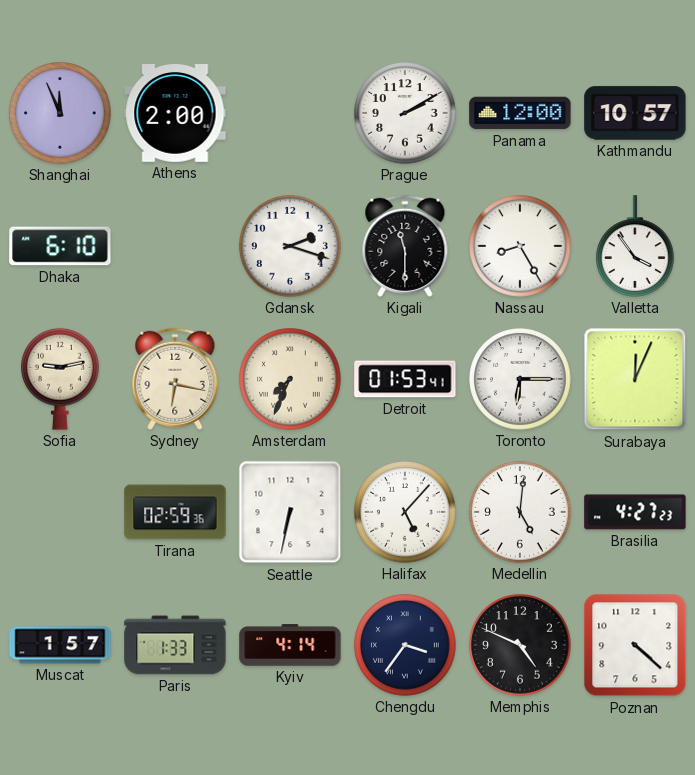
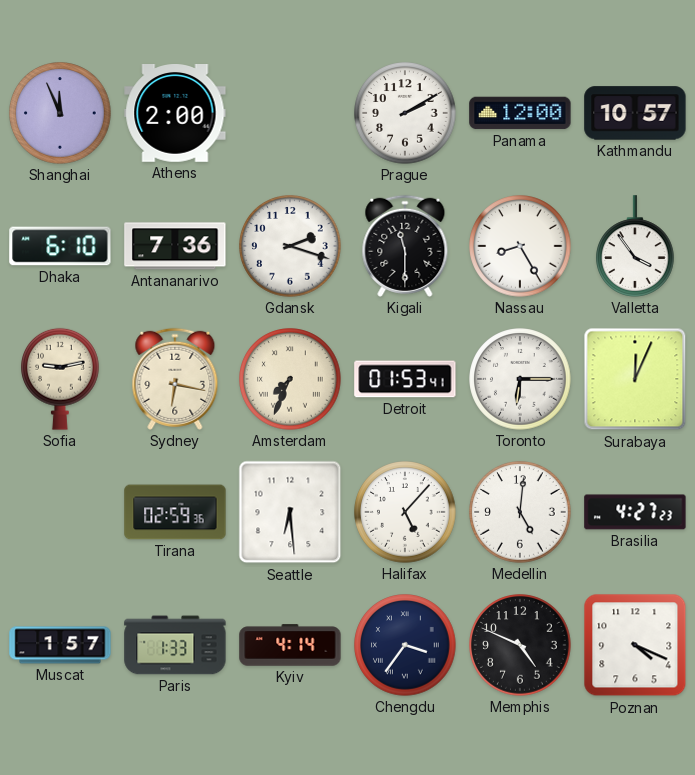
Antananarivo: none -> 7:36
Seattle: 6:32 -> 6:29
Poznan: 4:22 -> 4:19
